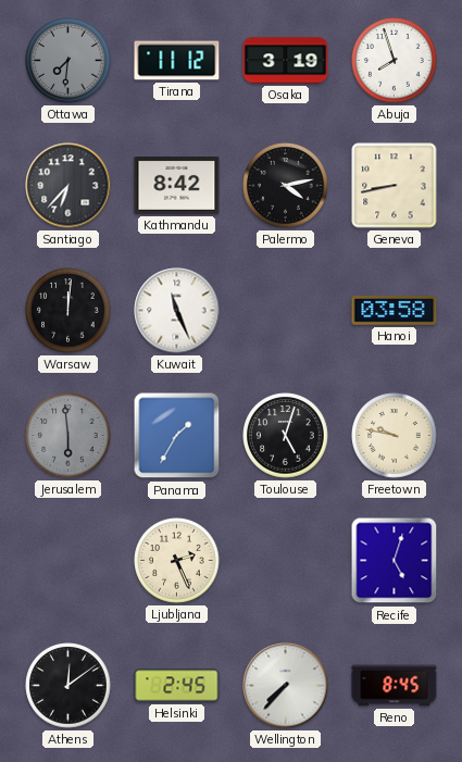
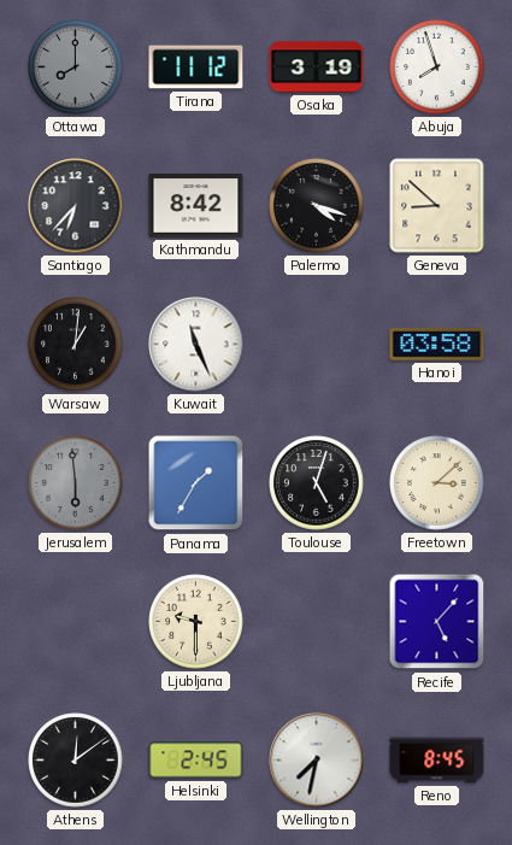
Ottawa: 7:31 -> 8:00
Palermo: 4:13 -> 4:18
Geneva: 8:43 -> 8:52
Warsaw: 12:01 -> 1:01
Freetown: 9:47 -> 3:08
Ljubljana: 2:26 -> 9:30
Recife: 5:03 -> 5:07
Wellington: 7:37 -> 7:32
